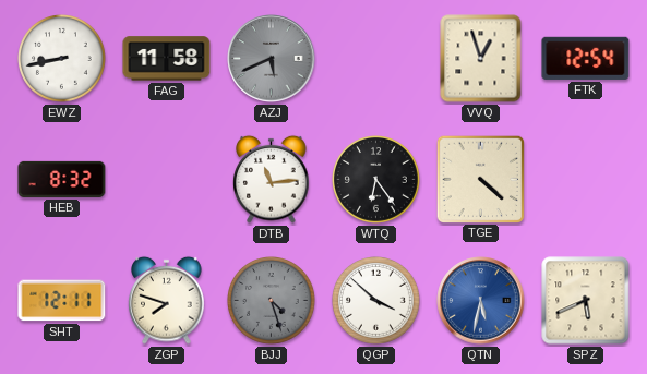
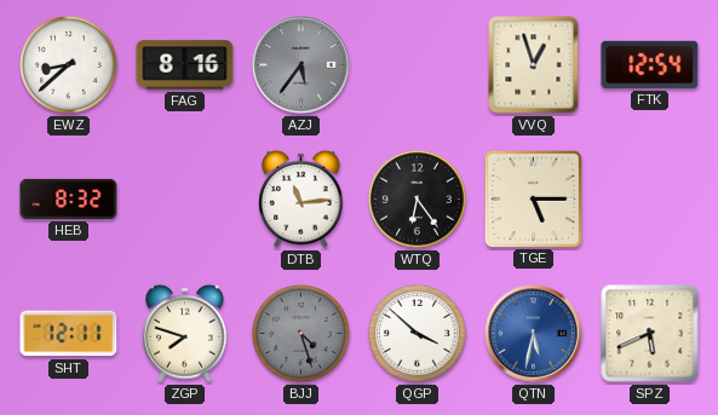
EWZ: 8:43 -> 8:38
FAG: 11:58 -> 8:16
AZJ: 5:41 -> 5:36
TGE: 4:22 -> 5:15
